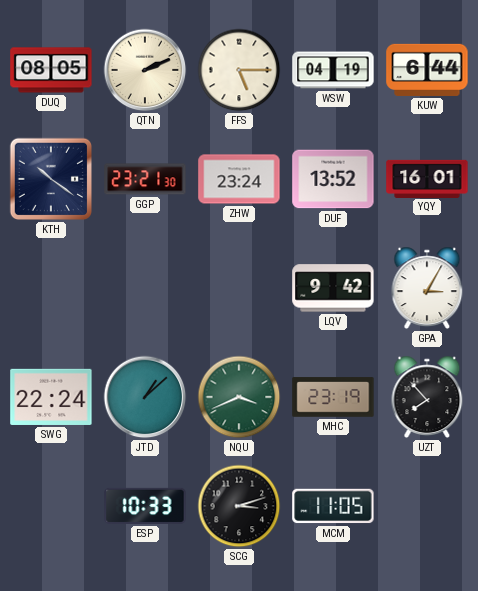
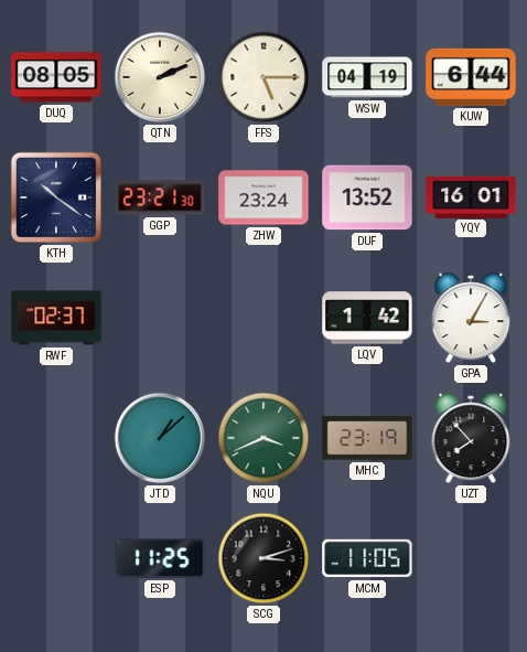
RWF: none -> 02:37
LQV: 9:42 -> 1:42
SWG: 22:24 -> none
ESP: 10:33 -> 11:25
